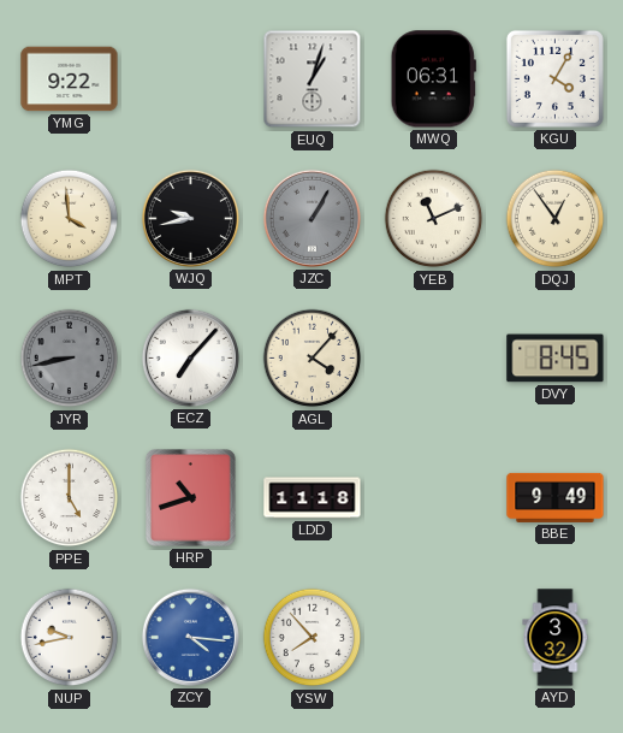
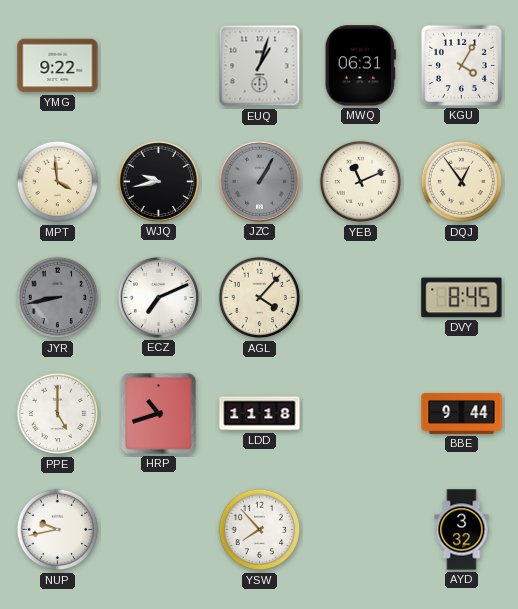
ECZ: 7:07 -> 7:11
BBE: 9:49 -> 9:44
ZCY: 4:16 -> none
